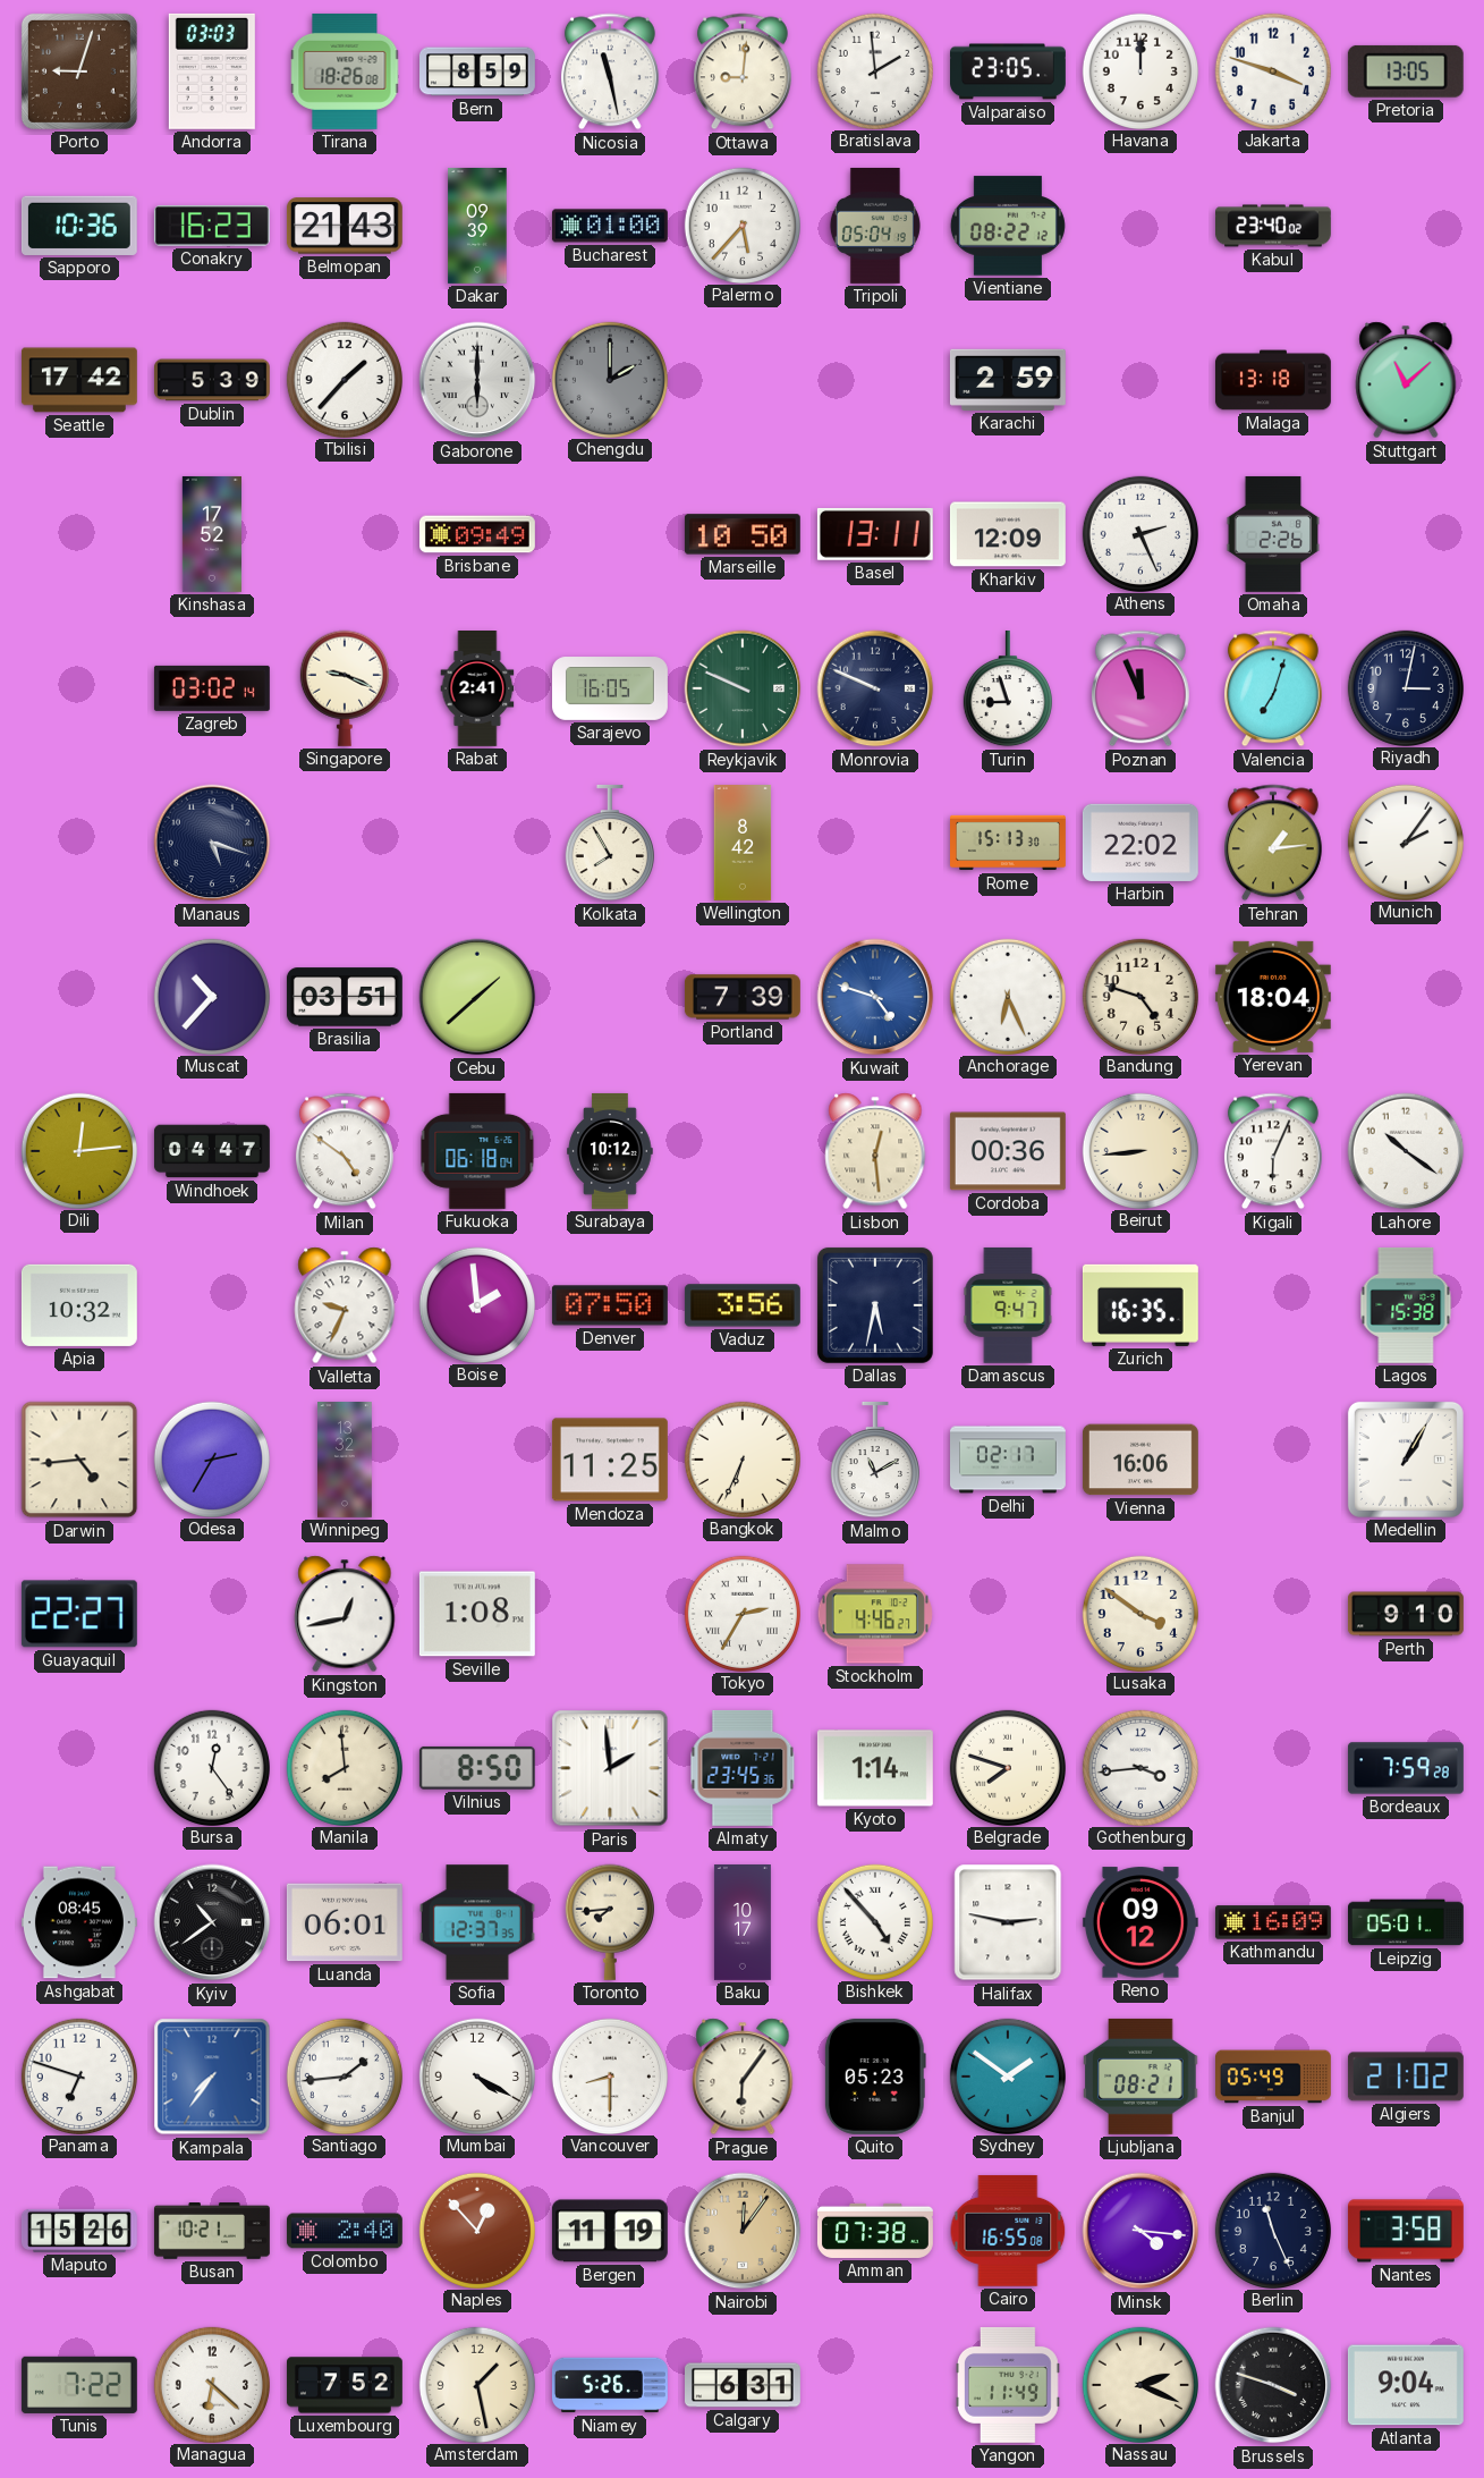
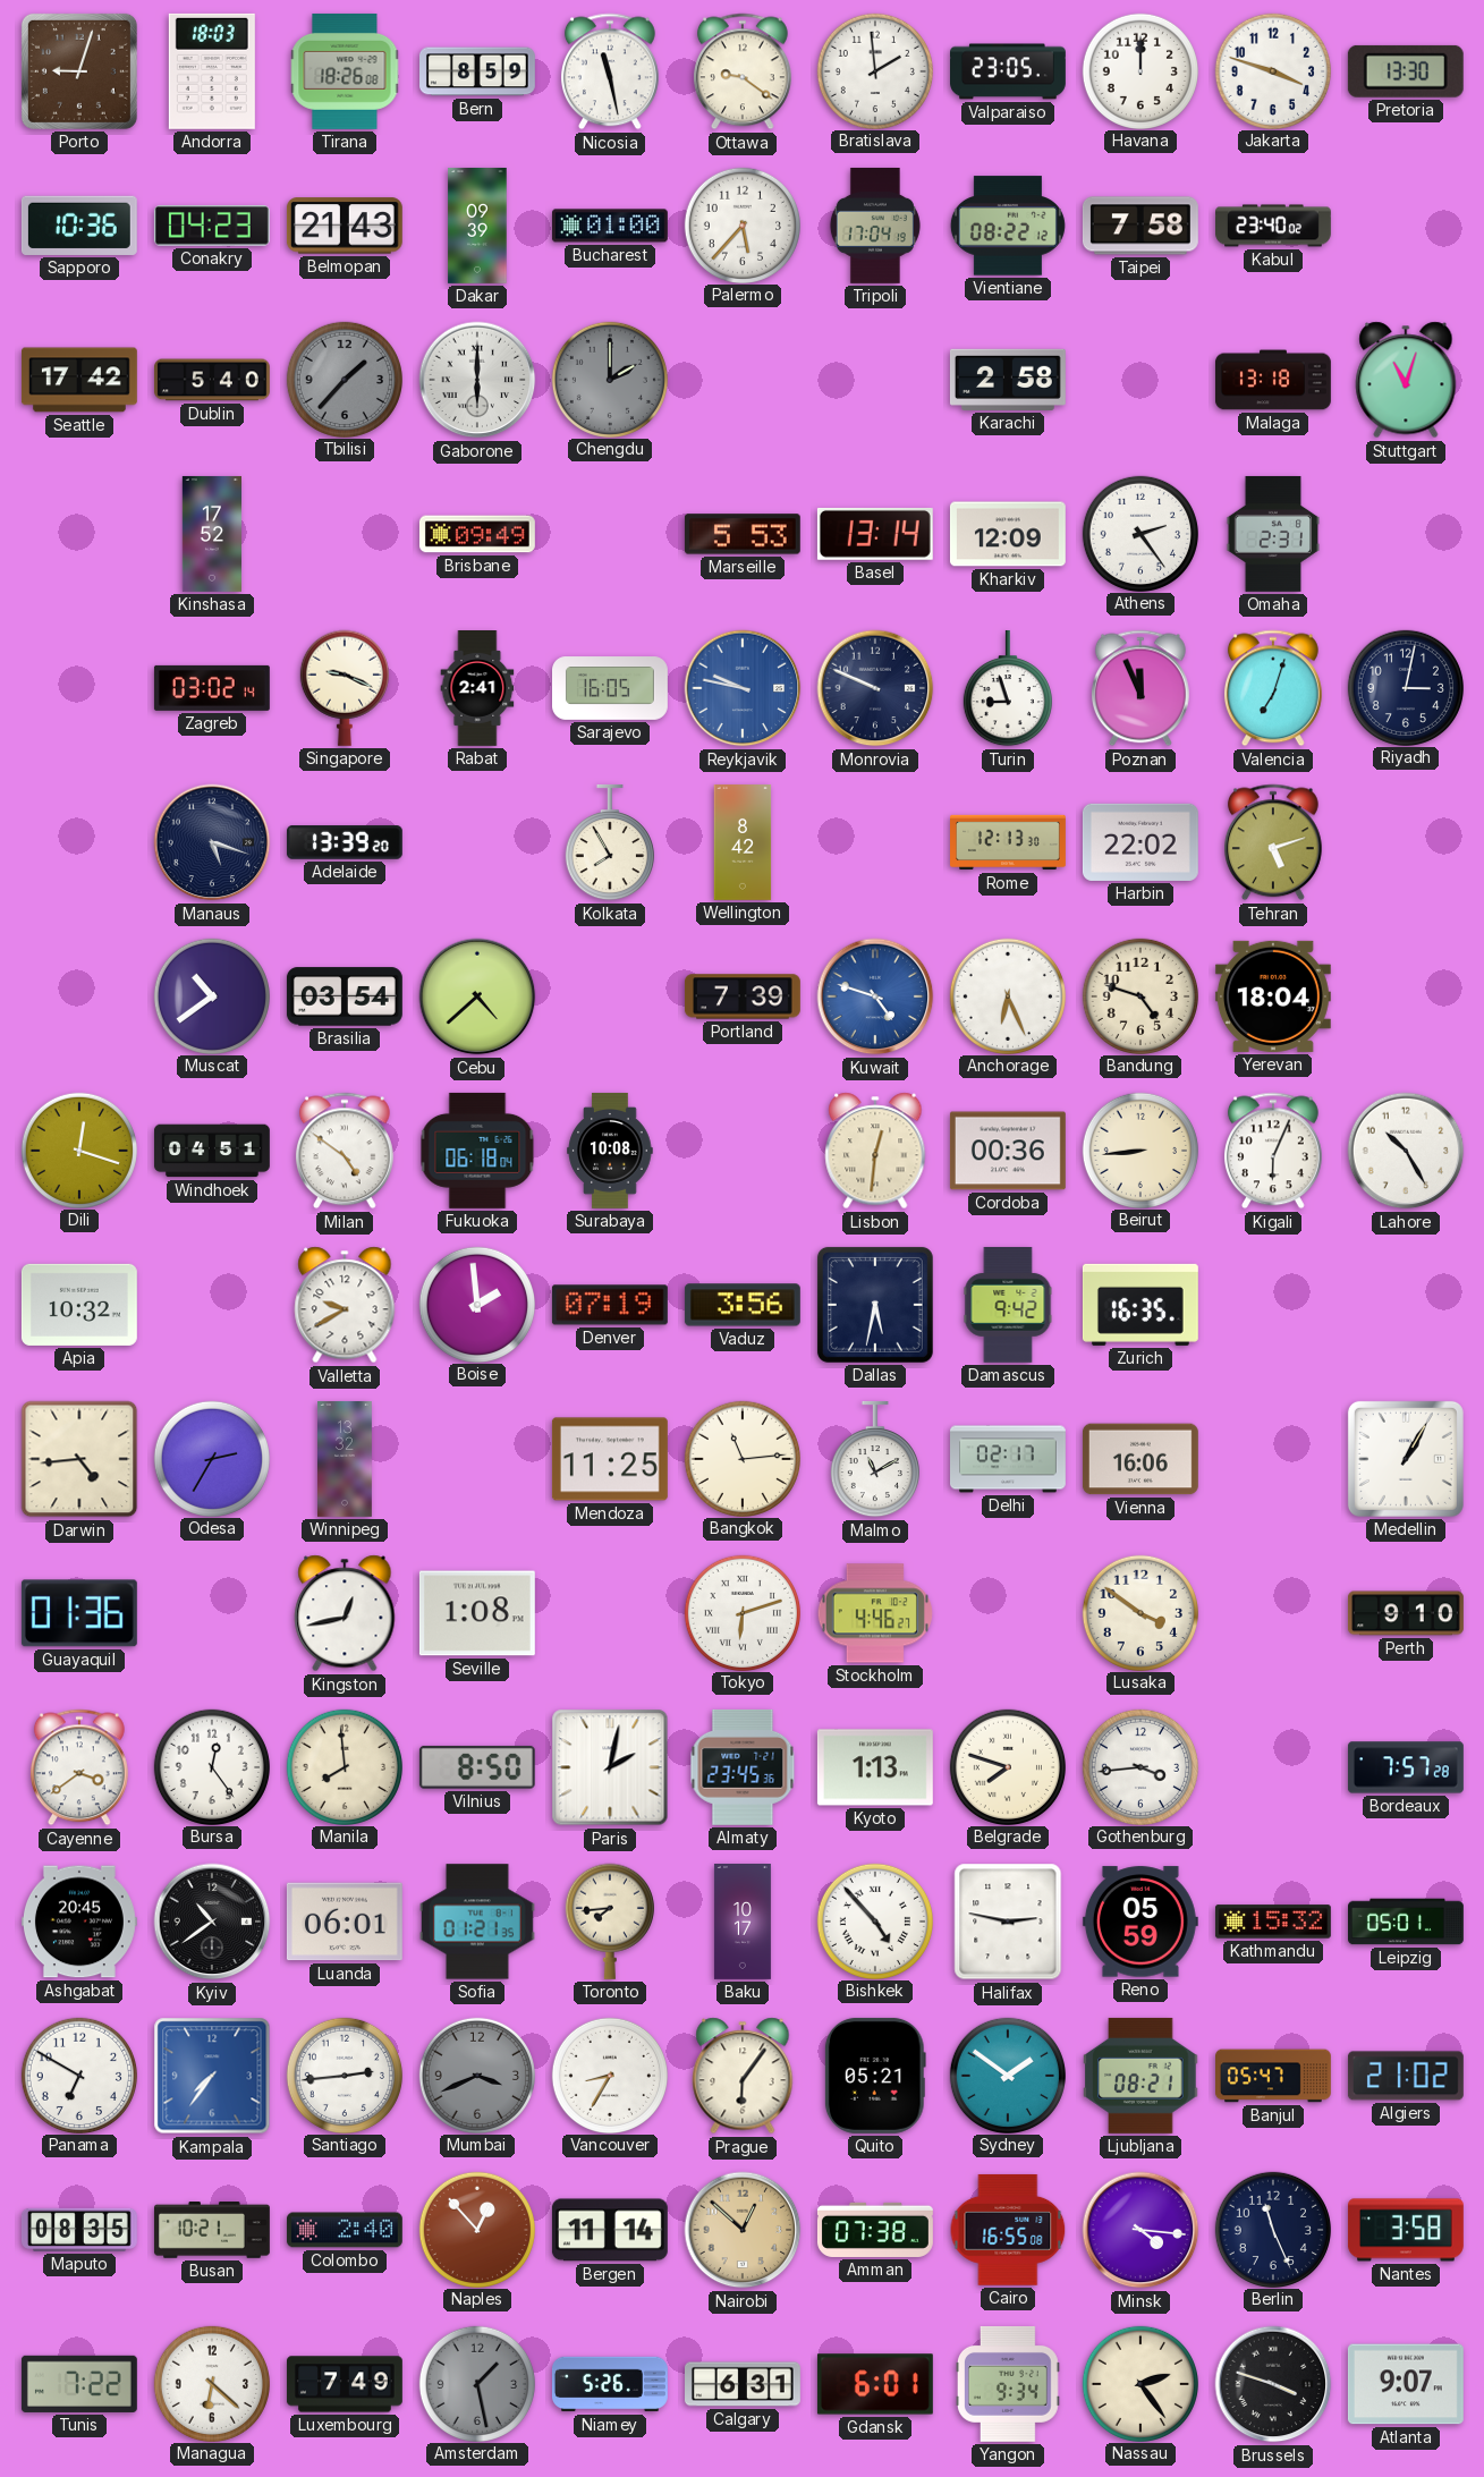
Andorra: 03:03 -> 18:03
Ottawa: 9:01 -> 9:21
Pretoria: 13:05 -> 13:30
Conakry: 16:23 -> 04:23
Tripoli: 05:04 -> 17:04
Taipei: none -> 7:58
Dublin: 5:39 -> 5:40
Tbilisi dial: white -> grey
Karachi: 2:59 -> 2:58
Stuttgart: 11:08 -> 11:03
Marseille: 10:50 -> 5:53
Basel: 13:11 -> 13:14
Athens: 2:26 -> 2:24
Omaha: 2:26 -> 2:31
Reykjavik: 9:49 -> 9:47
Reykjavik dial: green -> blue
Adelaide: none -> 13:39
Rome: 15:13 -> 12:13
Tehran: 1:14 -> 5:12
Munich: 2:06 -> none
Muscat: 10:37 -> 10:39
Brasilia: 03:51 -> 03:54
Cebu: 1:38 -> 4:38
Dili: 12:14 -> 12:18
Windhoek: 04:47 -> 04:51
Surabaya: 10:12 -> 10:08
Lisbon: 12:29 -> 12:31
Lahore: 10:21 -> 10:25
Valletta: 9:34 -> 9:40
Denver: 07:50 -> 07:19
Damascus: 9:47 -> 9:42
Lagos: 15:38 -> none
Bangkok: 6:34 -> 11:14
Guayaquil: 22:27 -> 01:36
Tokyo: 2:35 -> 6:12
Cayenne: none -> 3:39
Paris: 1:59 -> 2:02
Kyoto: 1:14 -> 1:13
Bordeaux: 7:59 -> 7:57
Ashgabat: 08:45 -> 20:45
Sofia: 12:37 -> 01:21
Reno: 09:12 -> 05:59
Kathmandu: 16:09 -> 15:32
Panama: 6:48 -> 6:50
Santiago: 1:44 -> 2:44
Mumbai: 4:20 -> 3:41
Mumbai dial: white -> grey
Vancouver: 8:30 -> 8:35
Quito: 05:23 -> 05:21
Banjul: 05:49 -> 05:47
Maputo: 15:26 -> 08:35
Bergen: 11:19 -> 11:14
Nairobi: 12:06 -> 12:52
Luxembourg: 7:52 -> 7:49
Amsterdam dial: cream -> grey
Gdansk: none -> 6:01
Yangon: 11:49 -> 9:34
Nassau: 2:19 -> 2:24
Atlanta: 9:04 -> 9:07
